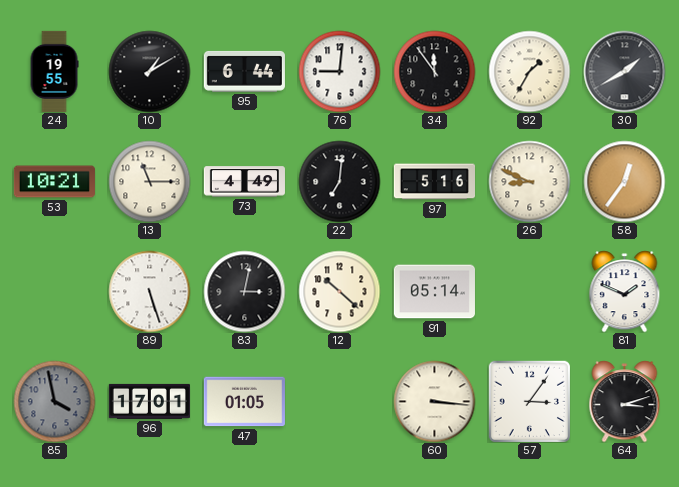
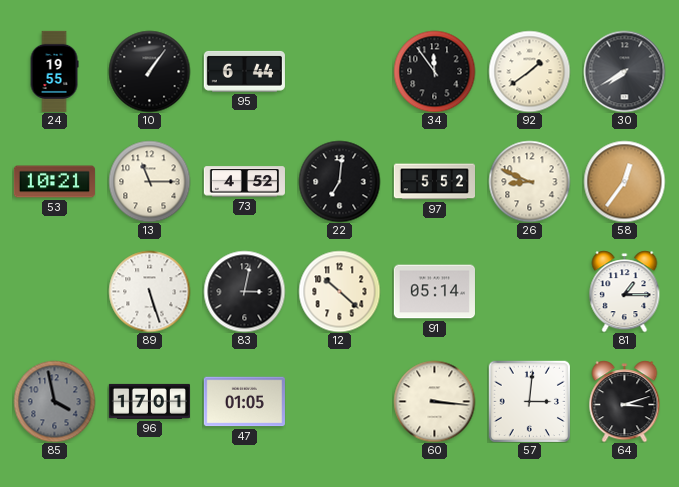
10: 1:10 -> 1:06
76: 9:01 -> none
92: 1:35 -> 1:39
30: 1:40 -> 7:40
73: 4:49 -> 4:52
97: 5:16 -> 5:52
81: 1:49 -> 1:15
57: 3:06 -> 3:01
